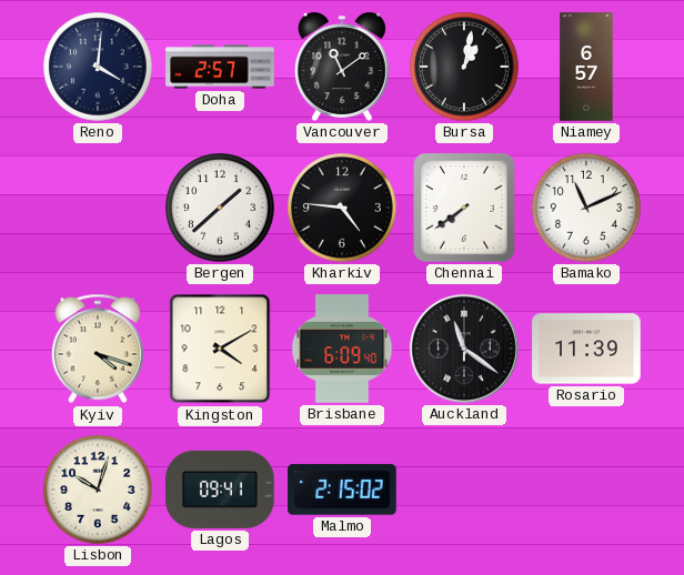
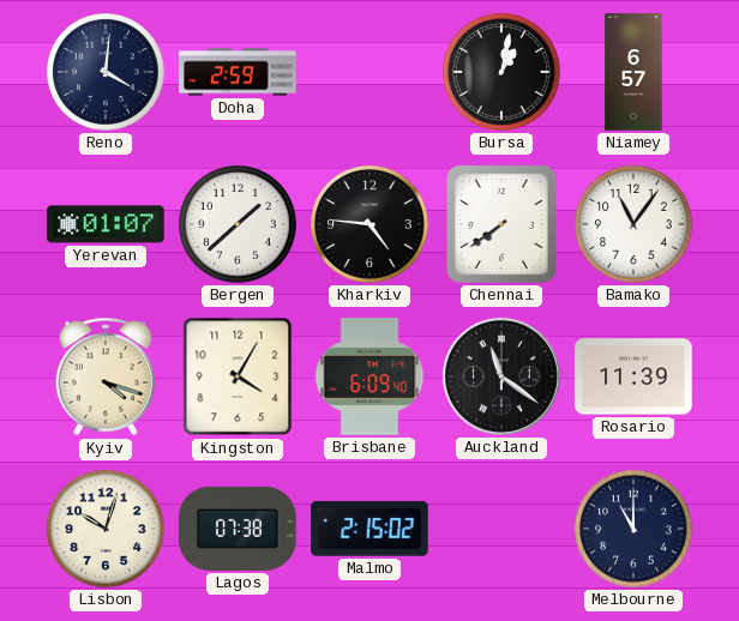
Doha: 2:57 -> 2:59
Vancouver: 11:09 -> none
Yerevan: none -> 01:07
Bamako: 11:11 -> 11:06
Kingston: 4:10 -> 4:05
Lagos: 09:41 -> 07:38
Melbourne: none -> 11:00
